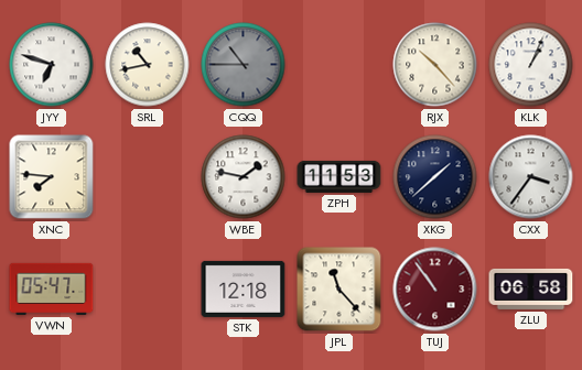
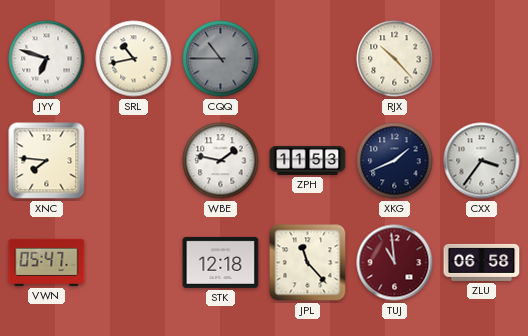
KLK: 1:04 -> none
XKG: 1:38 -> 1:41
TUJ: 10:54 -> 10:59
